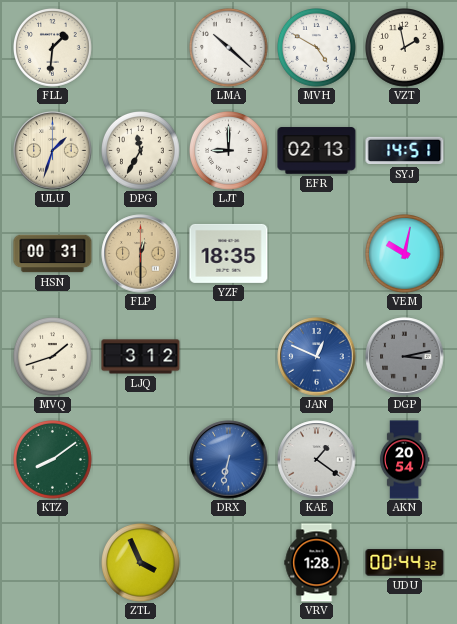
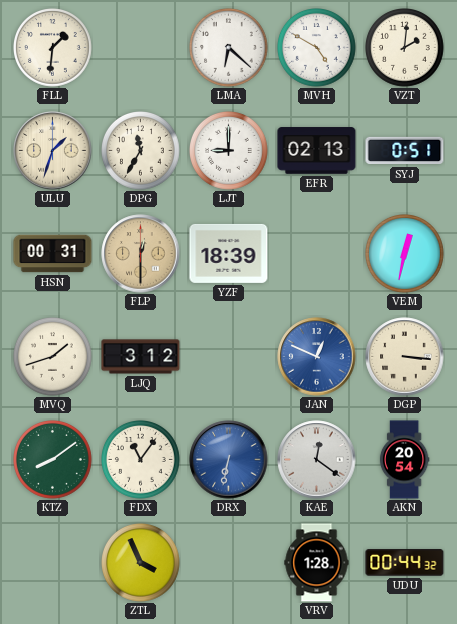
LMA: 10:22 -> 6:22
VZT: 1:58 -> 2:01
SYJ: 14:51 -> 0:51
YZF: 18:35 -> 18:39
VEM: 10:02 -> 12:32
DGP: 3:13 -> 3:16
DGP dial: grey -> cream
FDX: none -> 11:06
KAE: 1:21 -> 12:21
